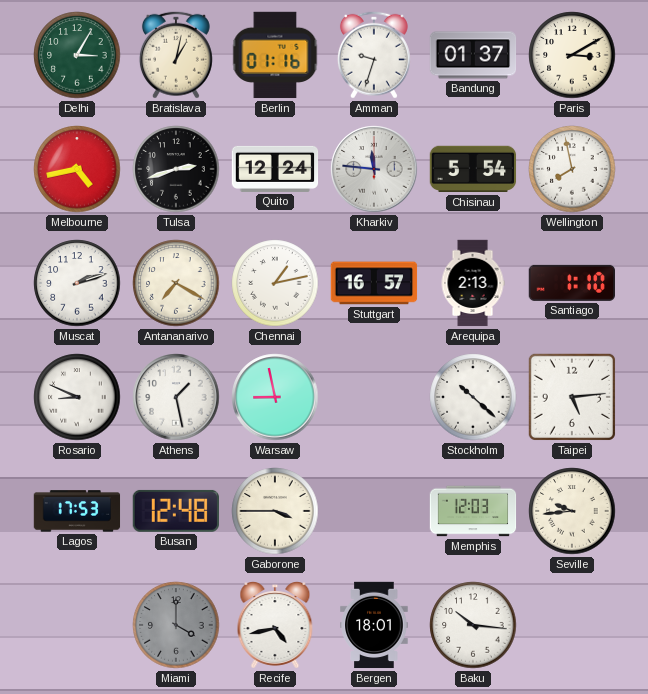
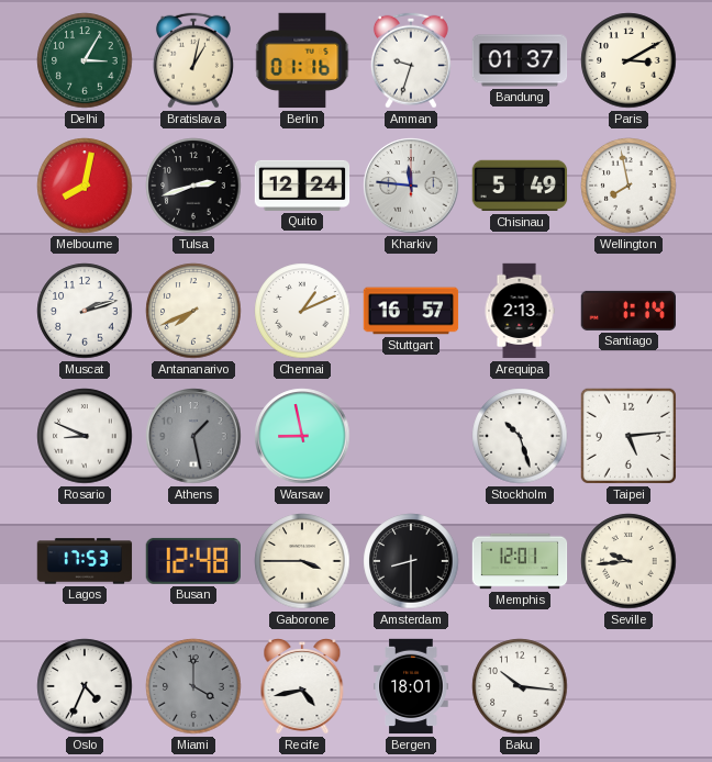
Melbourne: 4:43 -> 8:02
Chisinau: 5:54 -> 5:49
Antananarivo: 7:20 -> 7:41
Chennai: 1:13 -> 1:11
Santiago: 1:10 -> 1:14
Athens dial: white -> grey
Stockholm: 10:22 -> 10:27
Amsterdam: none -> 8:30
Memphis: 12:03 -> 12:01
Oslo: none -> 4:34
